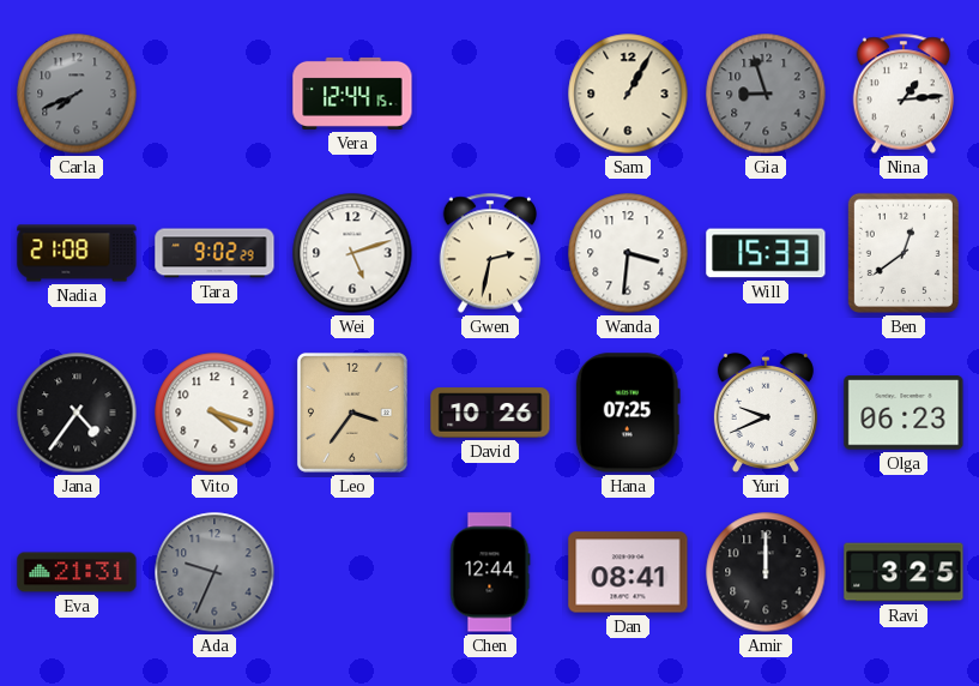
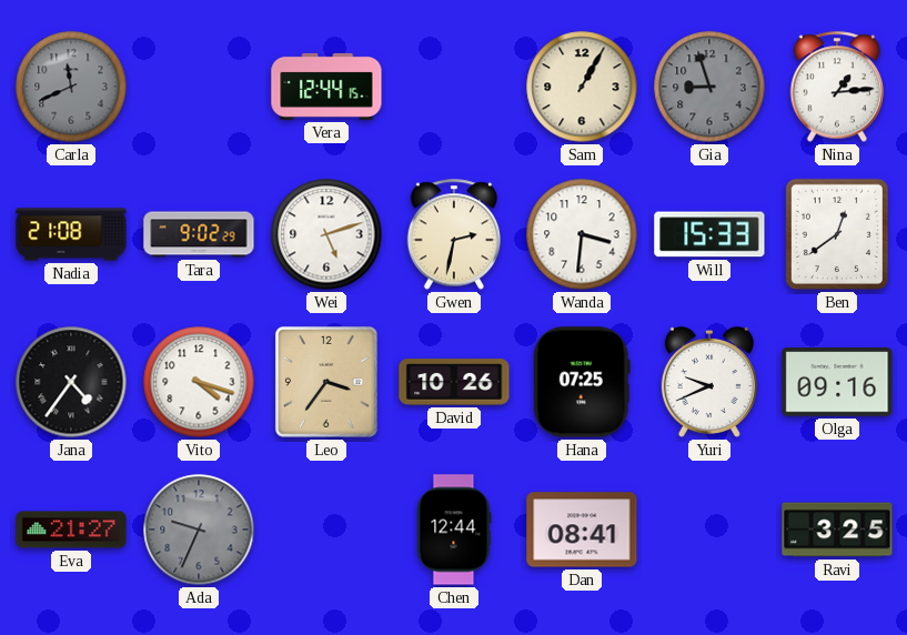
Carla: 7:41 -> 11:41
Olga: 06:23 -> 09:16
Eva: 21:31 -> 21:27
Amir: 12:00 -> none
